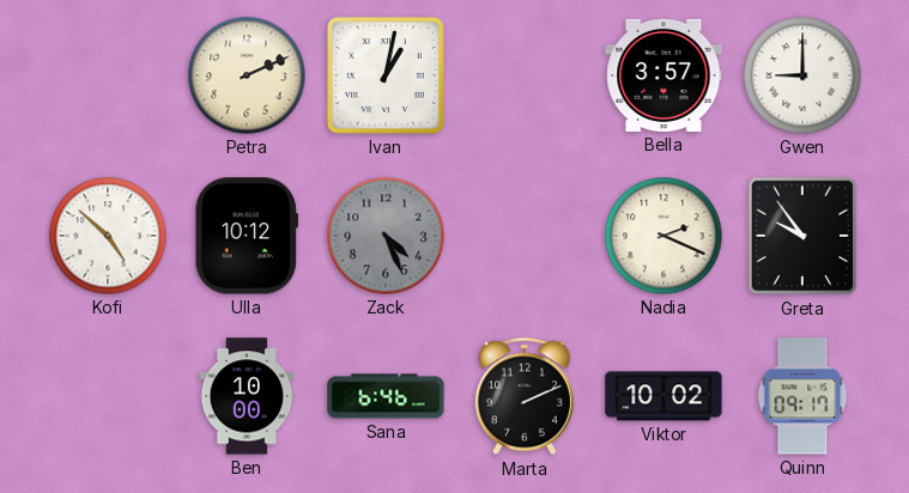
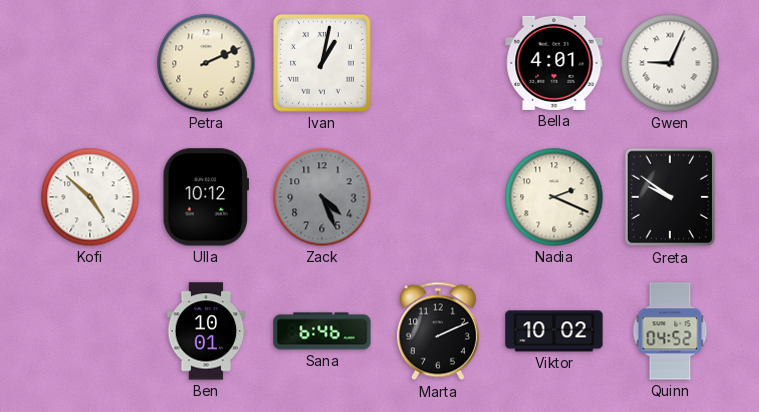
Bella: 3:57 -> 4:01
Gwen: 9:00 -> 9:04
Greta: 9:54 -> 9:51
Ben: 10:00 -> 10:01
Quinn: 09:17 -> 04:52
